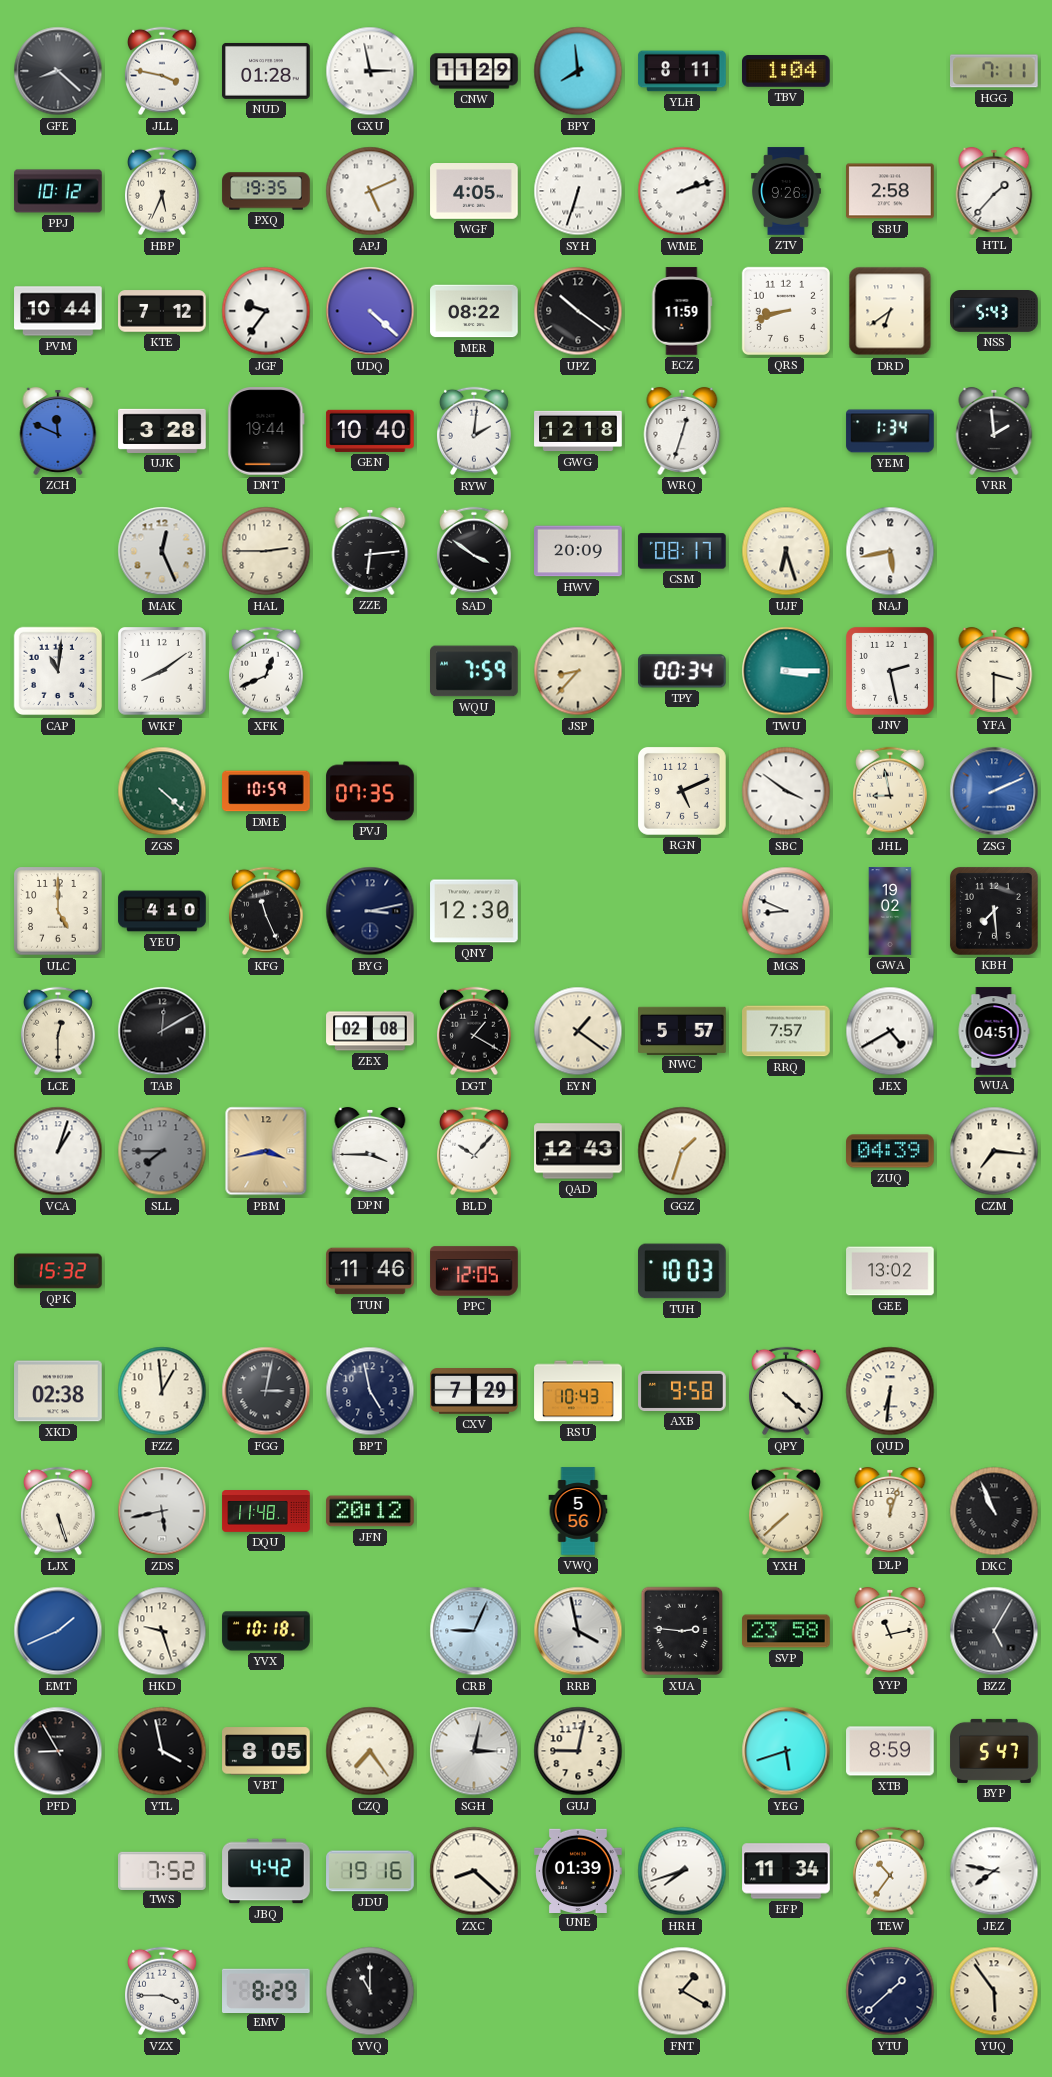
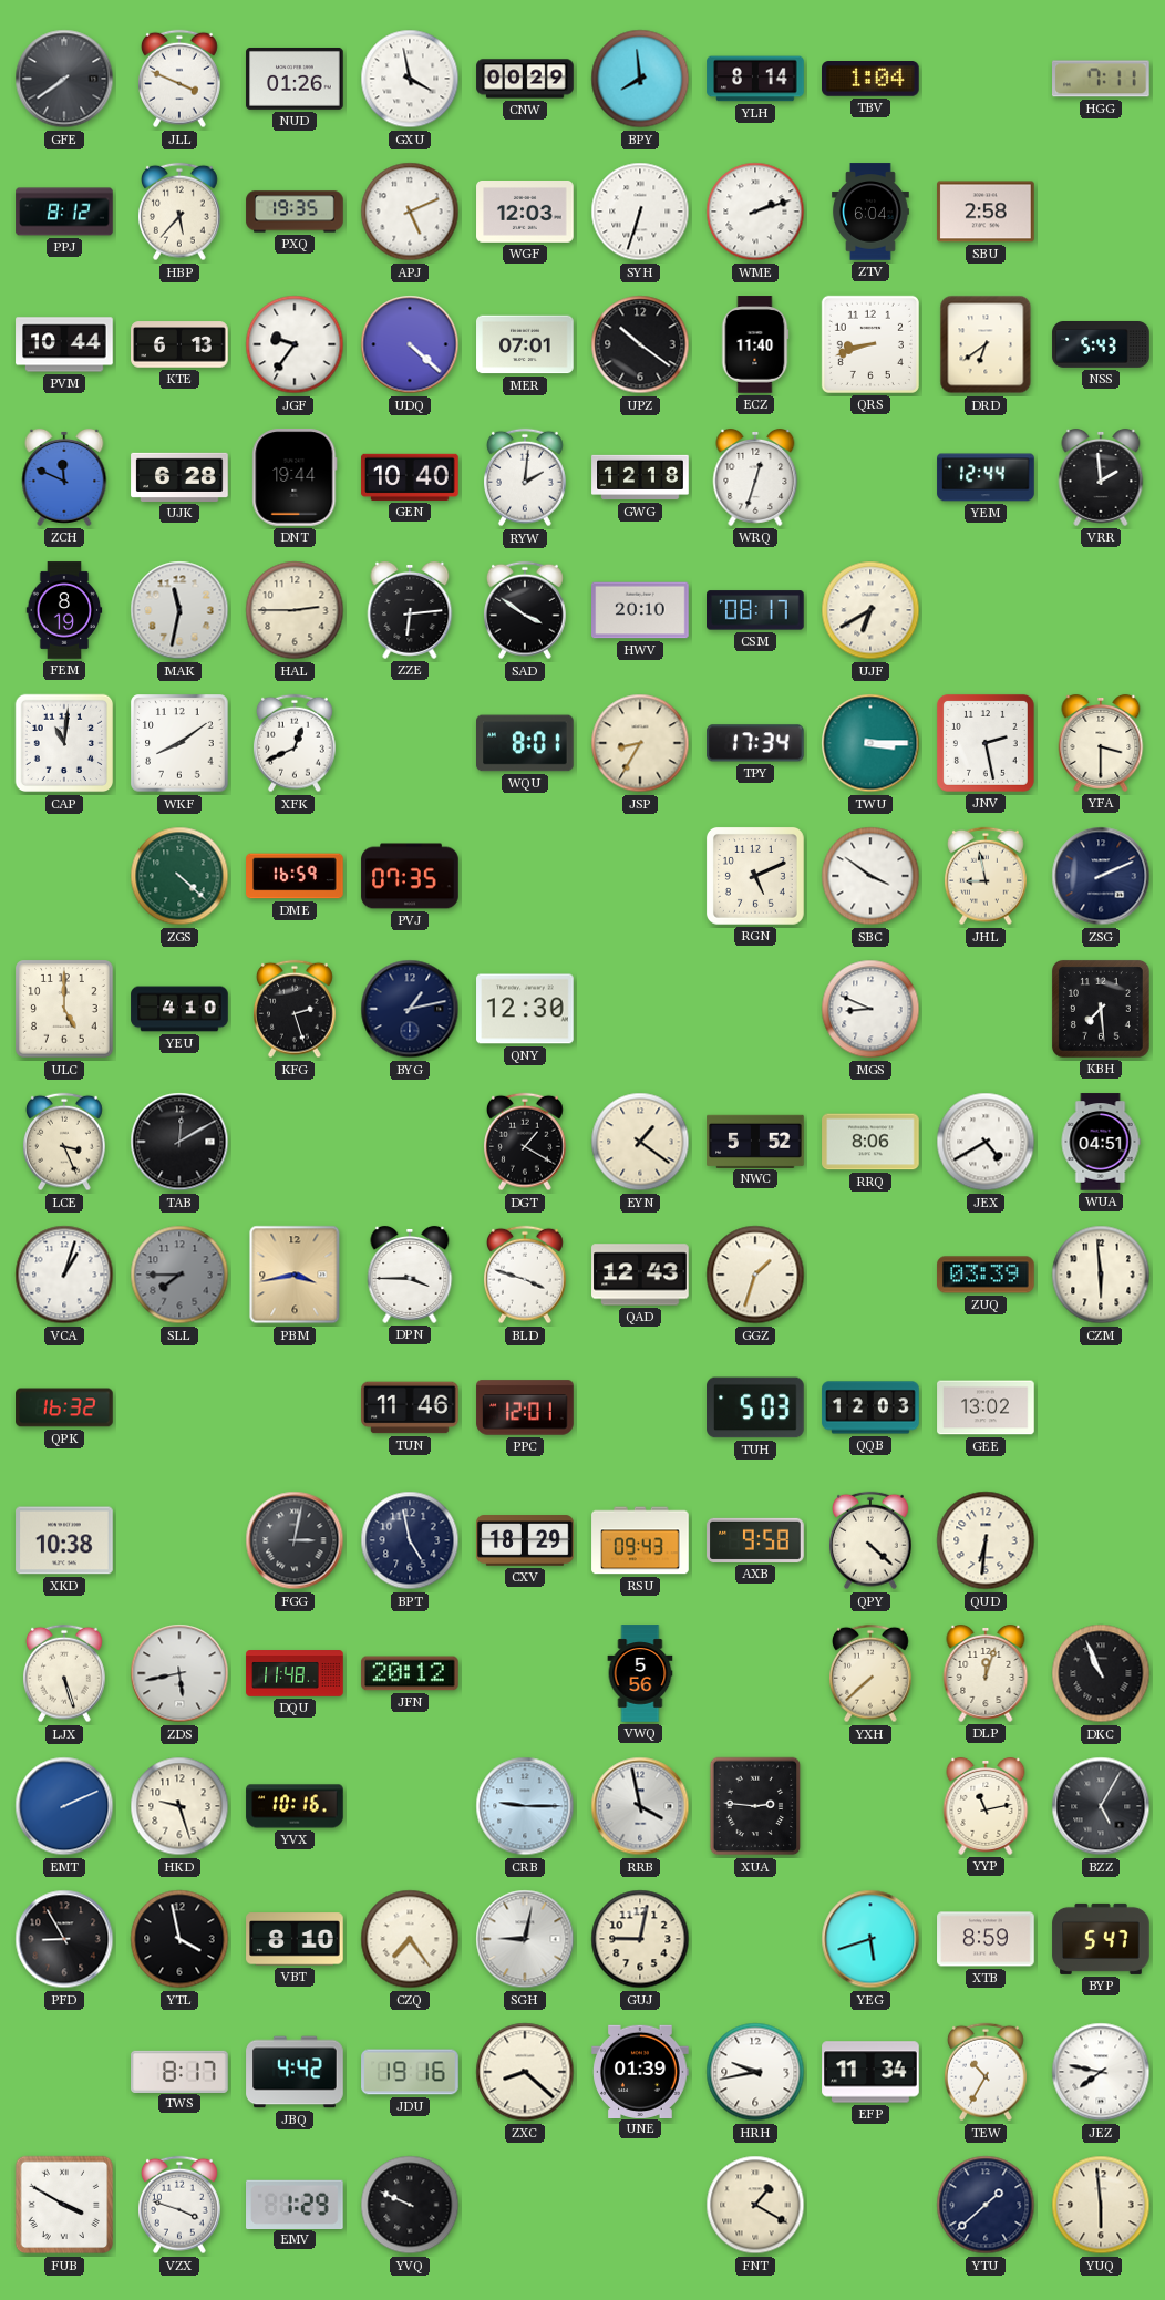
GFE: 8:22 -> 7:39
JLL: 3:47 -> 3:49
NUD: 01:28 -> 01:26
GXU: 2:58 -> 3:58
CNW: 11:29 -> 00:29
YLH: 8:11 -> 8:14
PPJ: 10:12 -> 8:12
HBP: 5:34 -> 5:37
WGF: 4:05 -> 12:03
ZTV: 9:26 -> 6:04
HTL: 1:37 -> none
KTE: 7:12 -> 6:13
MER: 08:22 -> 07:01
ECZ: 11:59 -> 11:40
UJK: 3:28 -> 6:28
YEM: 1:34 -> 12:44
FEM: none -> 8:19
MAK: 12:26 -> 11:32
HWV: 20:09 -> 20:10
UJF: 6:27 -> 6:40
NAJ: 5:43 -> none
WQU: 7:59 -> 8:01
JSP: 8:37 -> 8:35
TPY: 00:34 -> 17:34
DME: 10:59 -> 16:59
ZSG dial: blue -> navy
KFG: 11:26 -> 2:27
BYG: 3:13 -> 1:13
GWA: 19:02 -> none
LCE: 12:30 -> 3:26
ZEX: 02:08 -> none
NWC: 5:57 -> 5:52
RRQ: 7:57 -> 8:06
BLD: 10:07 -> 3:48
ZUQ: 04:39 -> 03:39
CZM: 7:16 -> 5:59
QPK: 15:32 -> 16:32
PPC: 12:05 -> 12:01
TUH: 10:03 -> 5:03
QQB: none -> 12:03
XKD: 02:38 -> 10:38
FZZ: 12:59 -> none
CXV: 7:29 -> 18:29
RSU: 10:43 -> 09:43
EMT: 1:41 -> 2:11
YVX: 10:18 -> 10:16
CRB: 9:04 -> 9:15
SVP: 23:58 -> none
VBT: 8:05 -> 8:10
SGH: 3:02 -> 9:02
TWS: 7:52 -> 8:17
HRH: 7:42 -> 9:43
TEW: 10:36 -> 10:35
FUB: none -> 3:50
VZX: 3:45 -> 3:48
EMV: 8:29 -> 1:29
YVQ: 11:00 -> 9:49
YUQ: 5:54 -> 5:59
